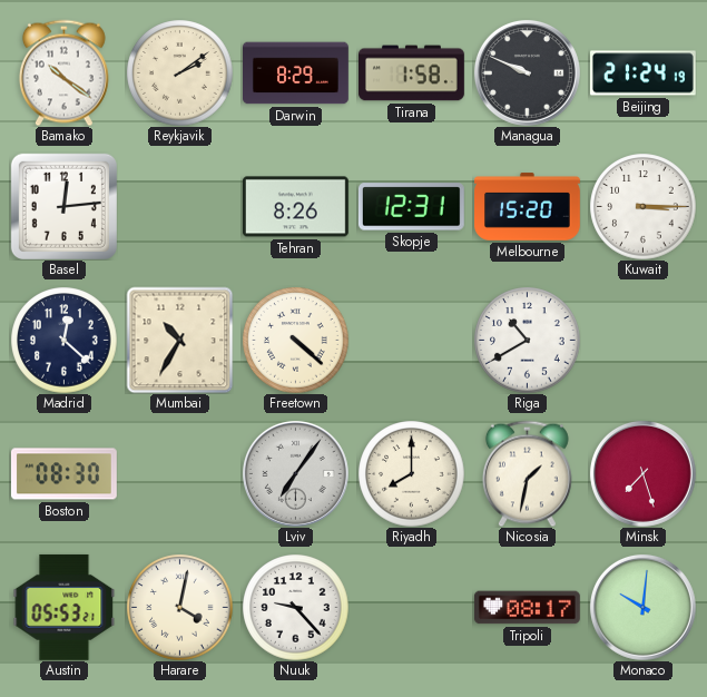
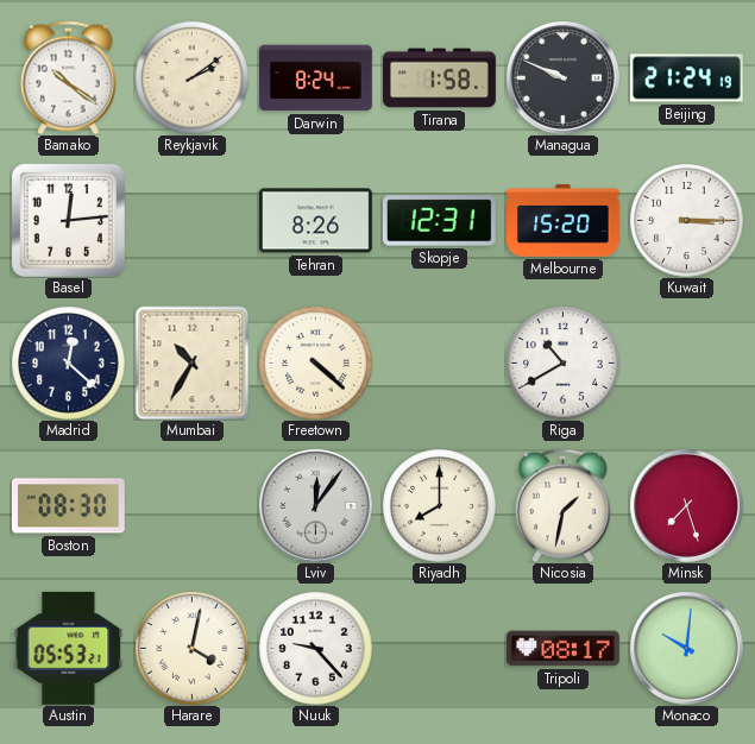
Darwin: 8:29 -> 8:24
Lviv: 7:06 -> 12:06
